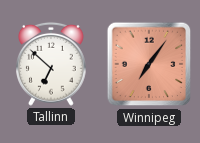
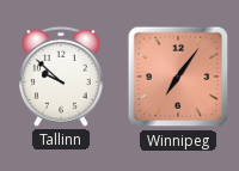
Tallinn: 6:52 -> 9:52
